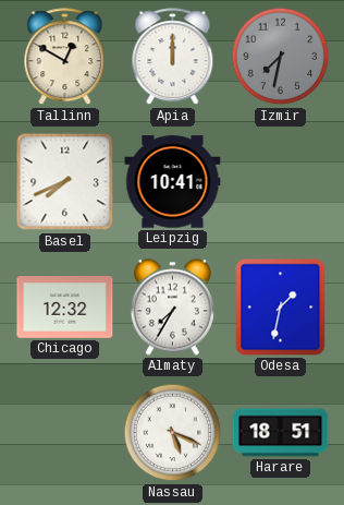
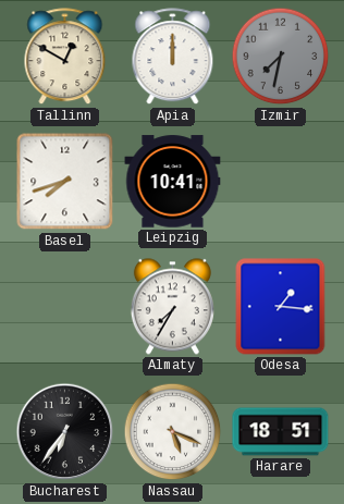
Basel: 7:41 -> 7:42
Chicago: 12:32 -> none
Odesa: 1:32 -> 1:16
Bucharest: none -> 6:36
